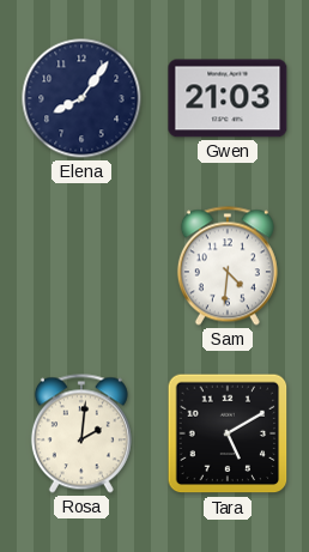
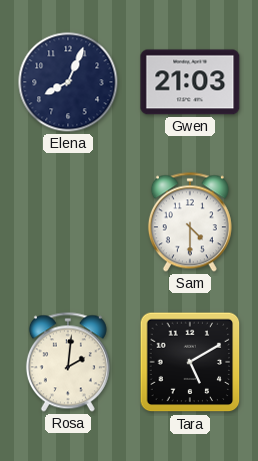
Elena: 8:06 -> 8:04
Sam: 4:31 -> 4:30
